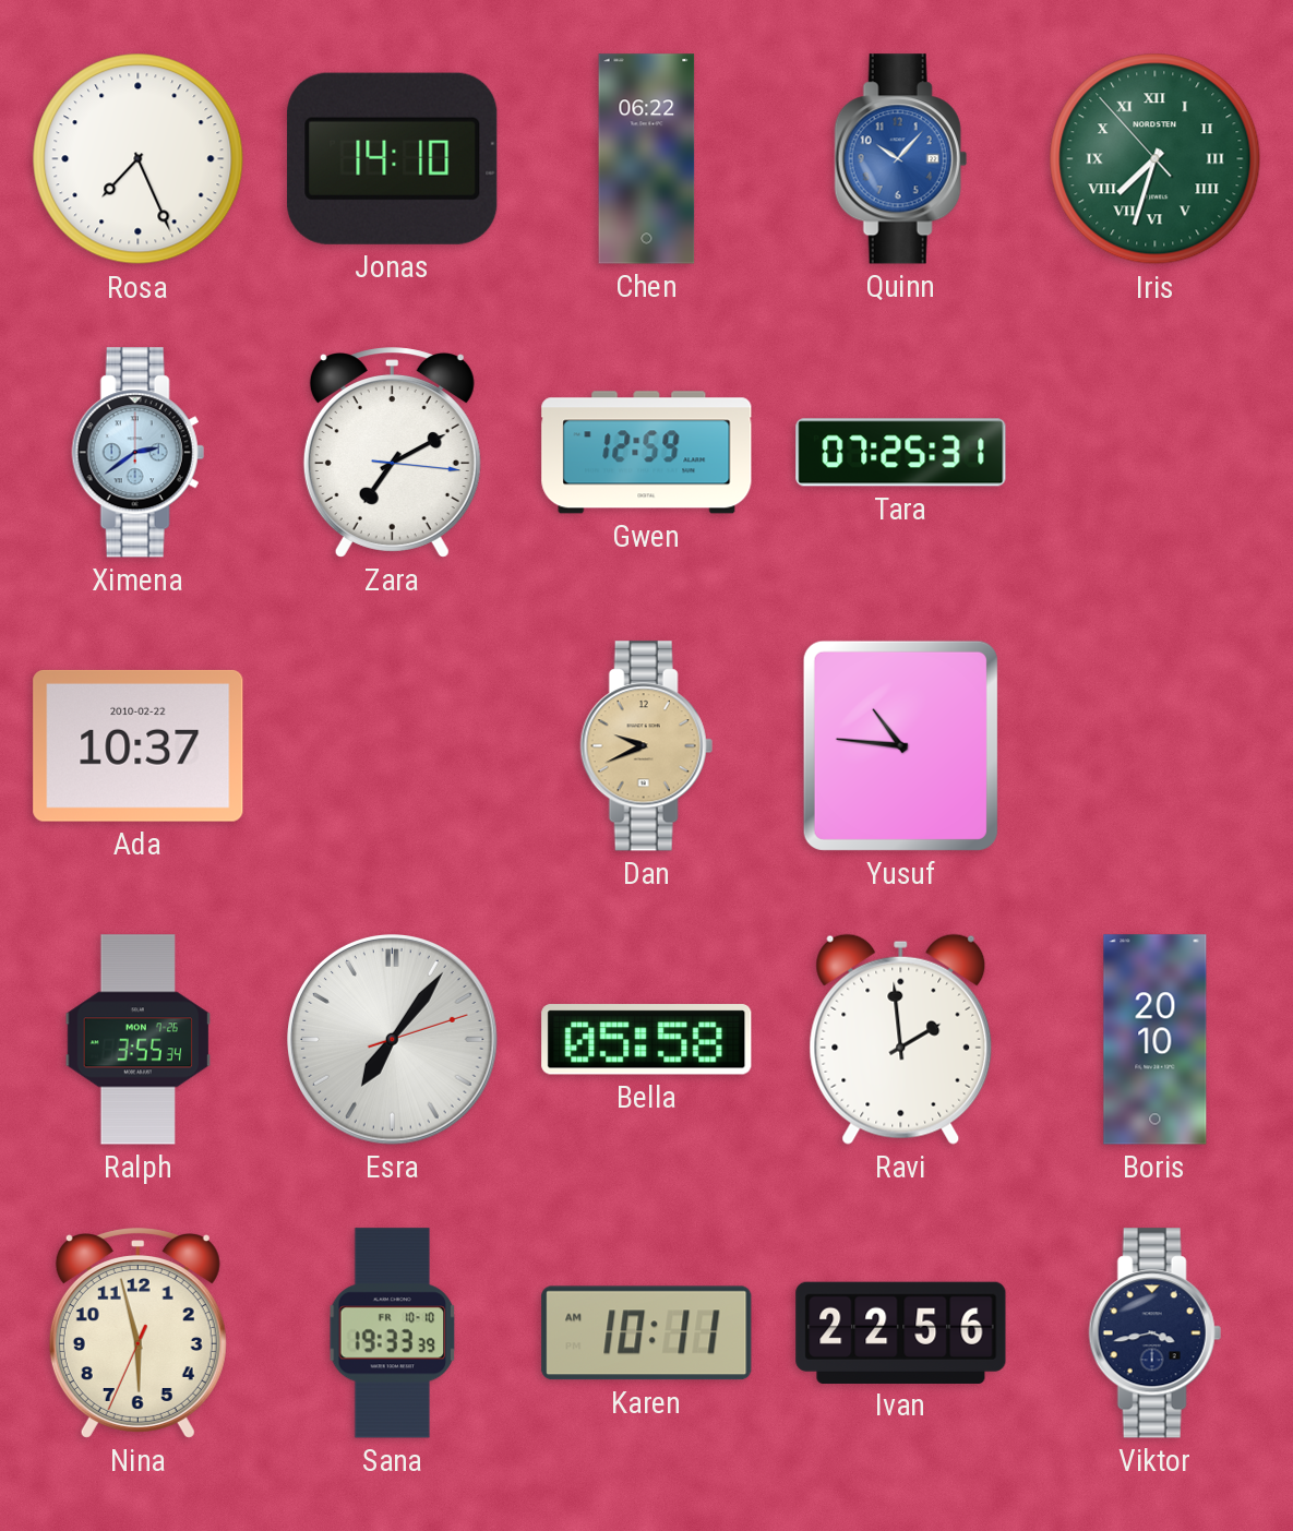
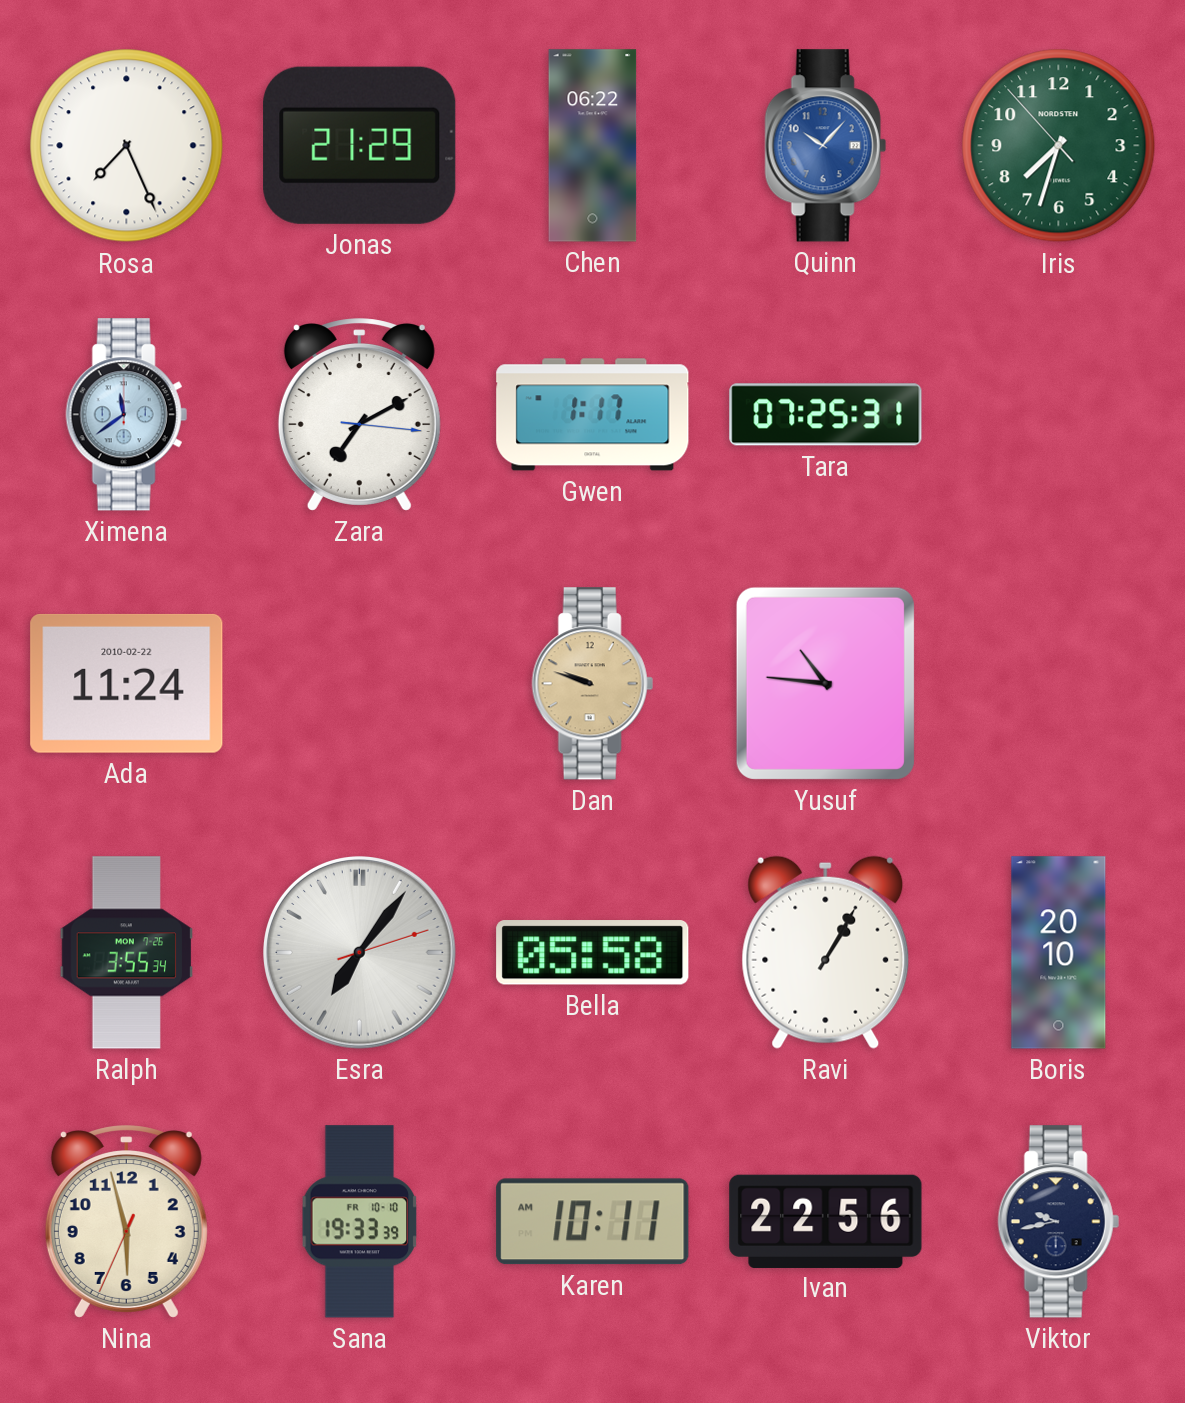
Jonas: 14:10 -> 21:29
Iris numerals: Roman -> Arabic
Ximena: 2:39 -> 11:39
Gwen: 12:59 -> 1:17
Ada: 10:37 -> 11:24
Dan: 9:41 -> 9:48
Ravi: 1:59 -> 1:05
Viktor: 3:43 -> 9:43
